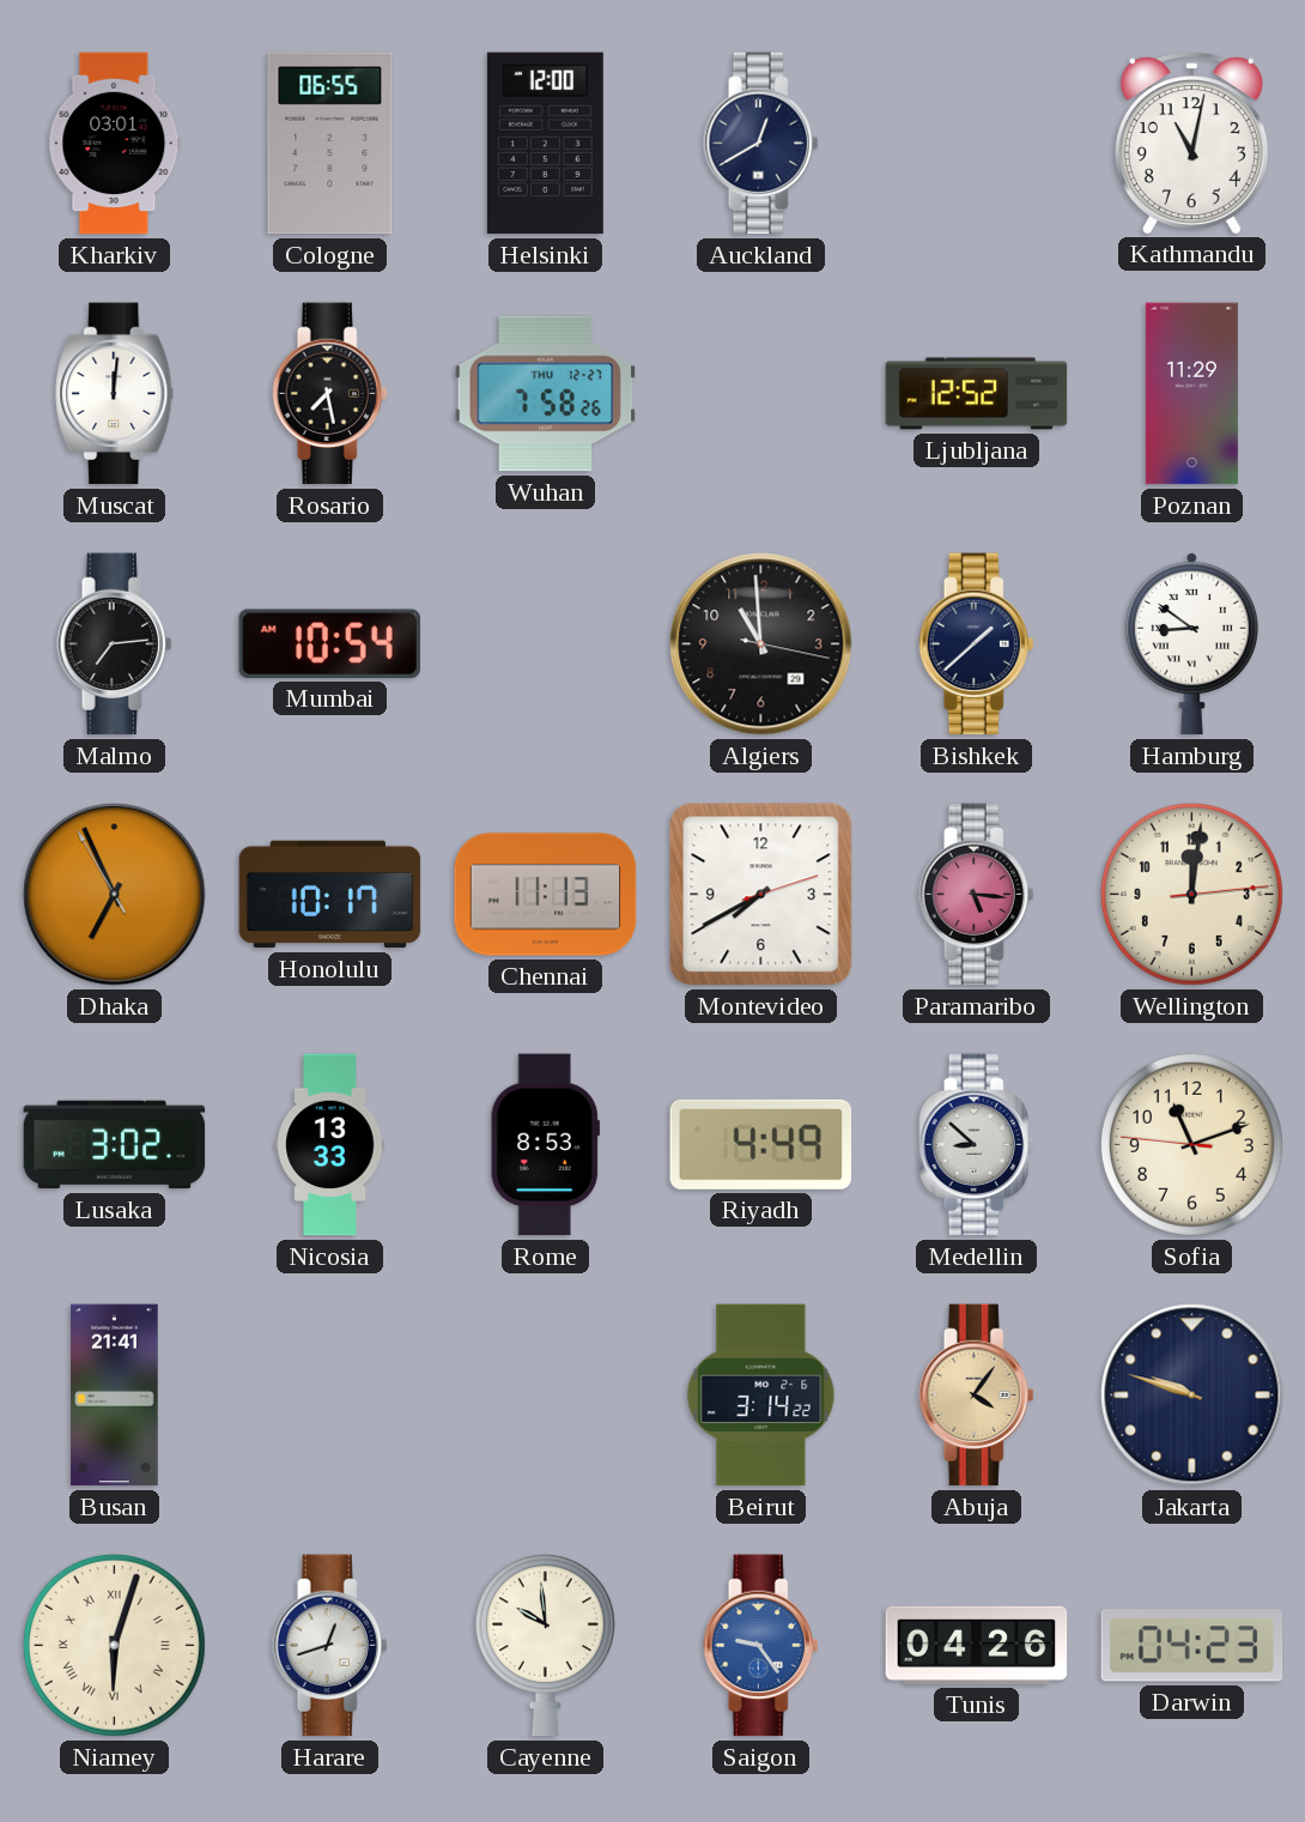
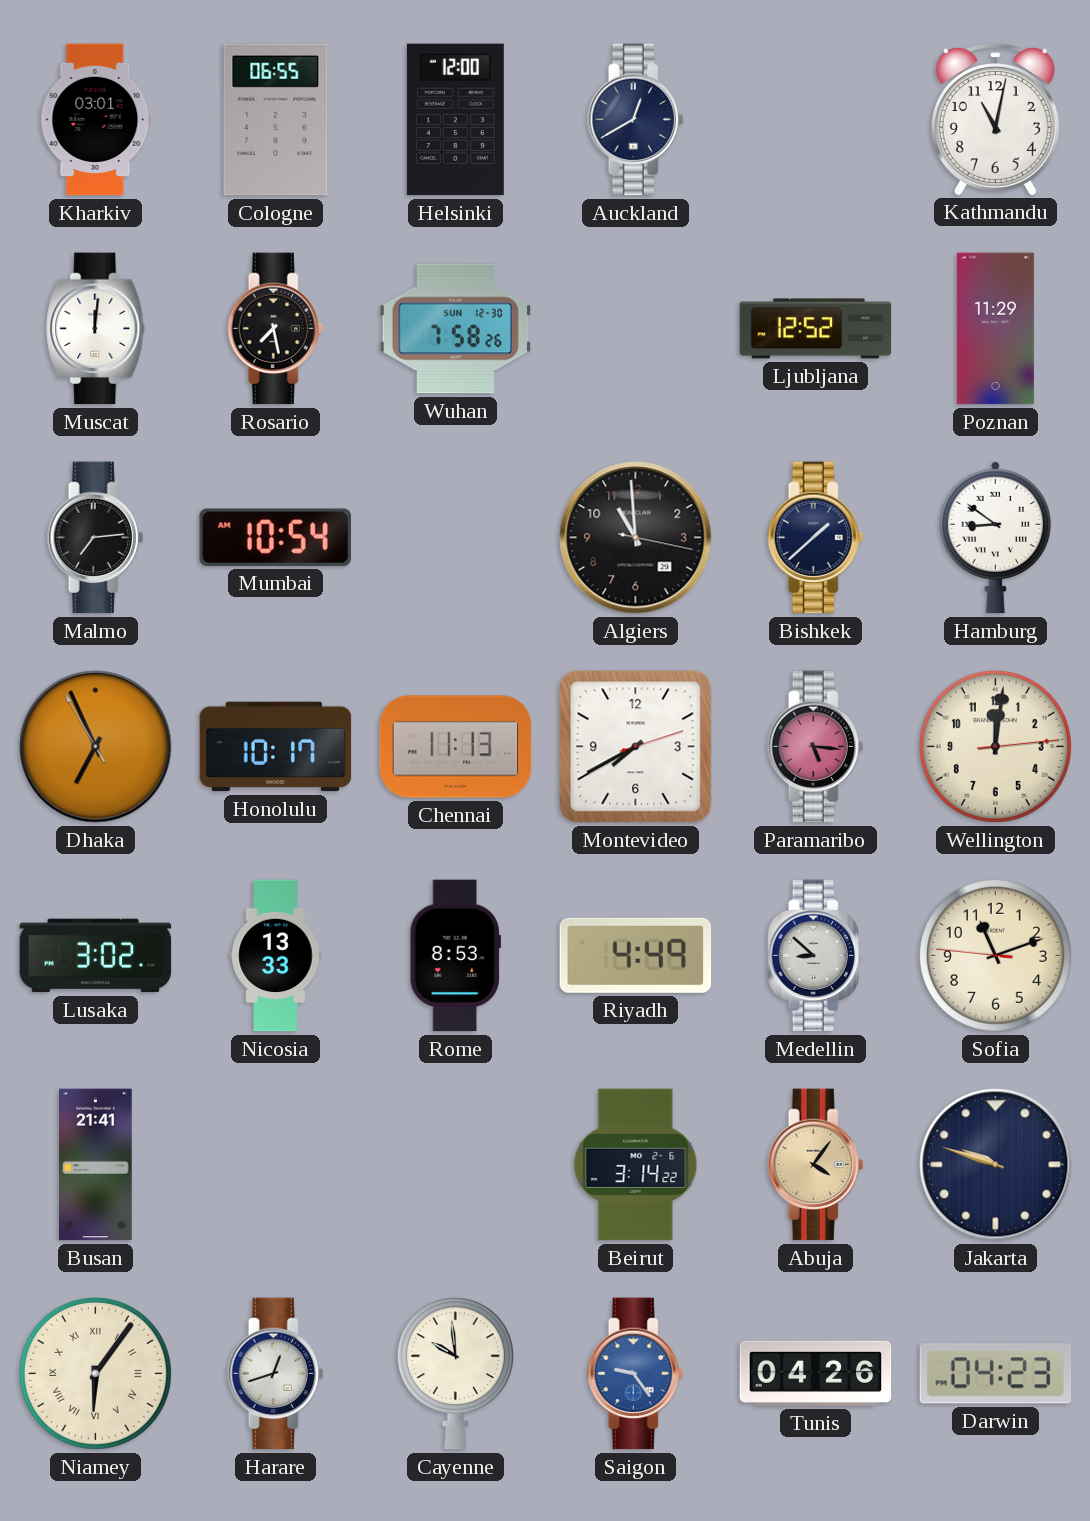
Wuhan date: THU 12-27 -> SUN 12-30
Niamey: 6:03 -> 6:06
